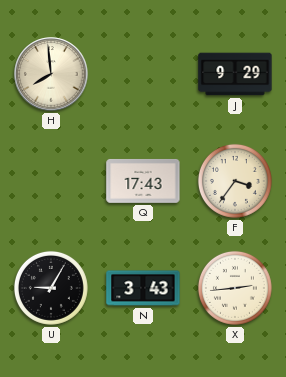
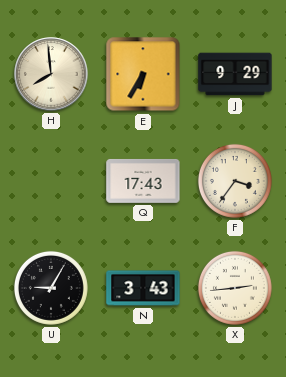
E: none -> 6:35
